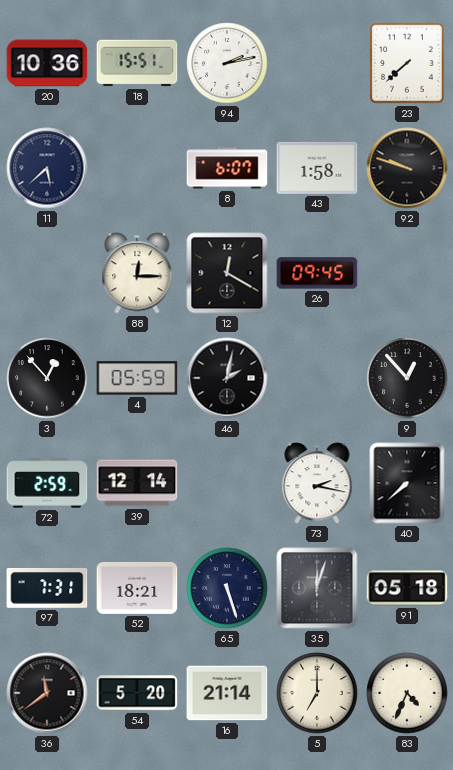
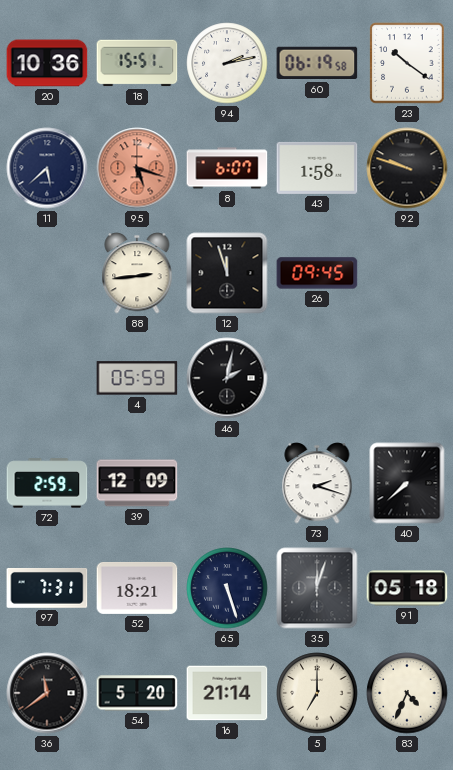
60: none -> 06:19
23: 7:38 -> 10:21
95: none -> 5:18
88: 12:15 -> 2:44
12: 12:20 -> 11:57
3: 12:53 -> none
9: 12:53 -> none
39: 12:14 -> 12:09
73: 2:17 -> 2:18
